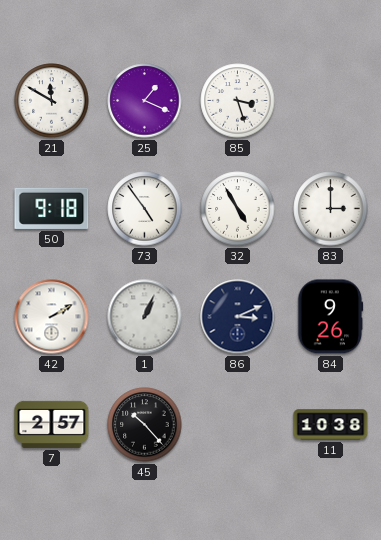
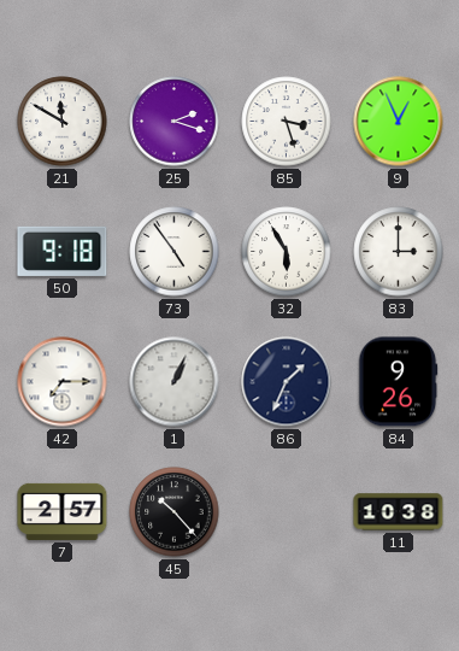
25: 1:19 -> 2:18
9: none -> 12:56
32: 4:55 -> 5:55
42: 2:10 -> 7:15
86: 3:11 -> 1:34
